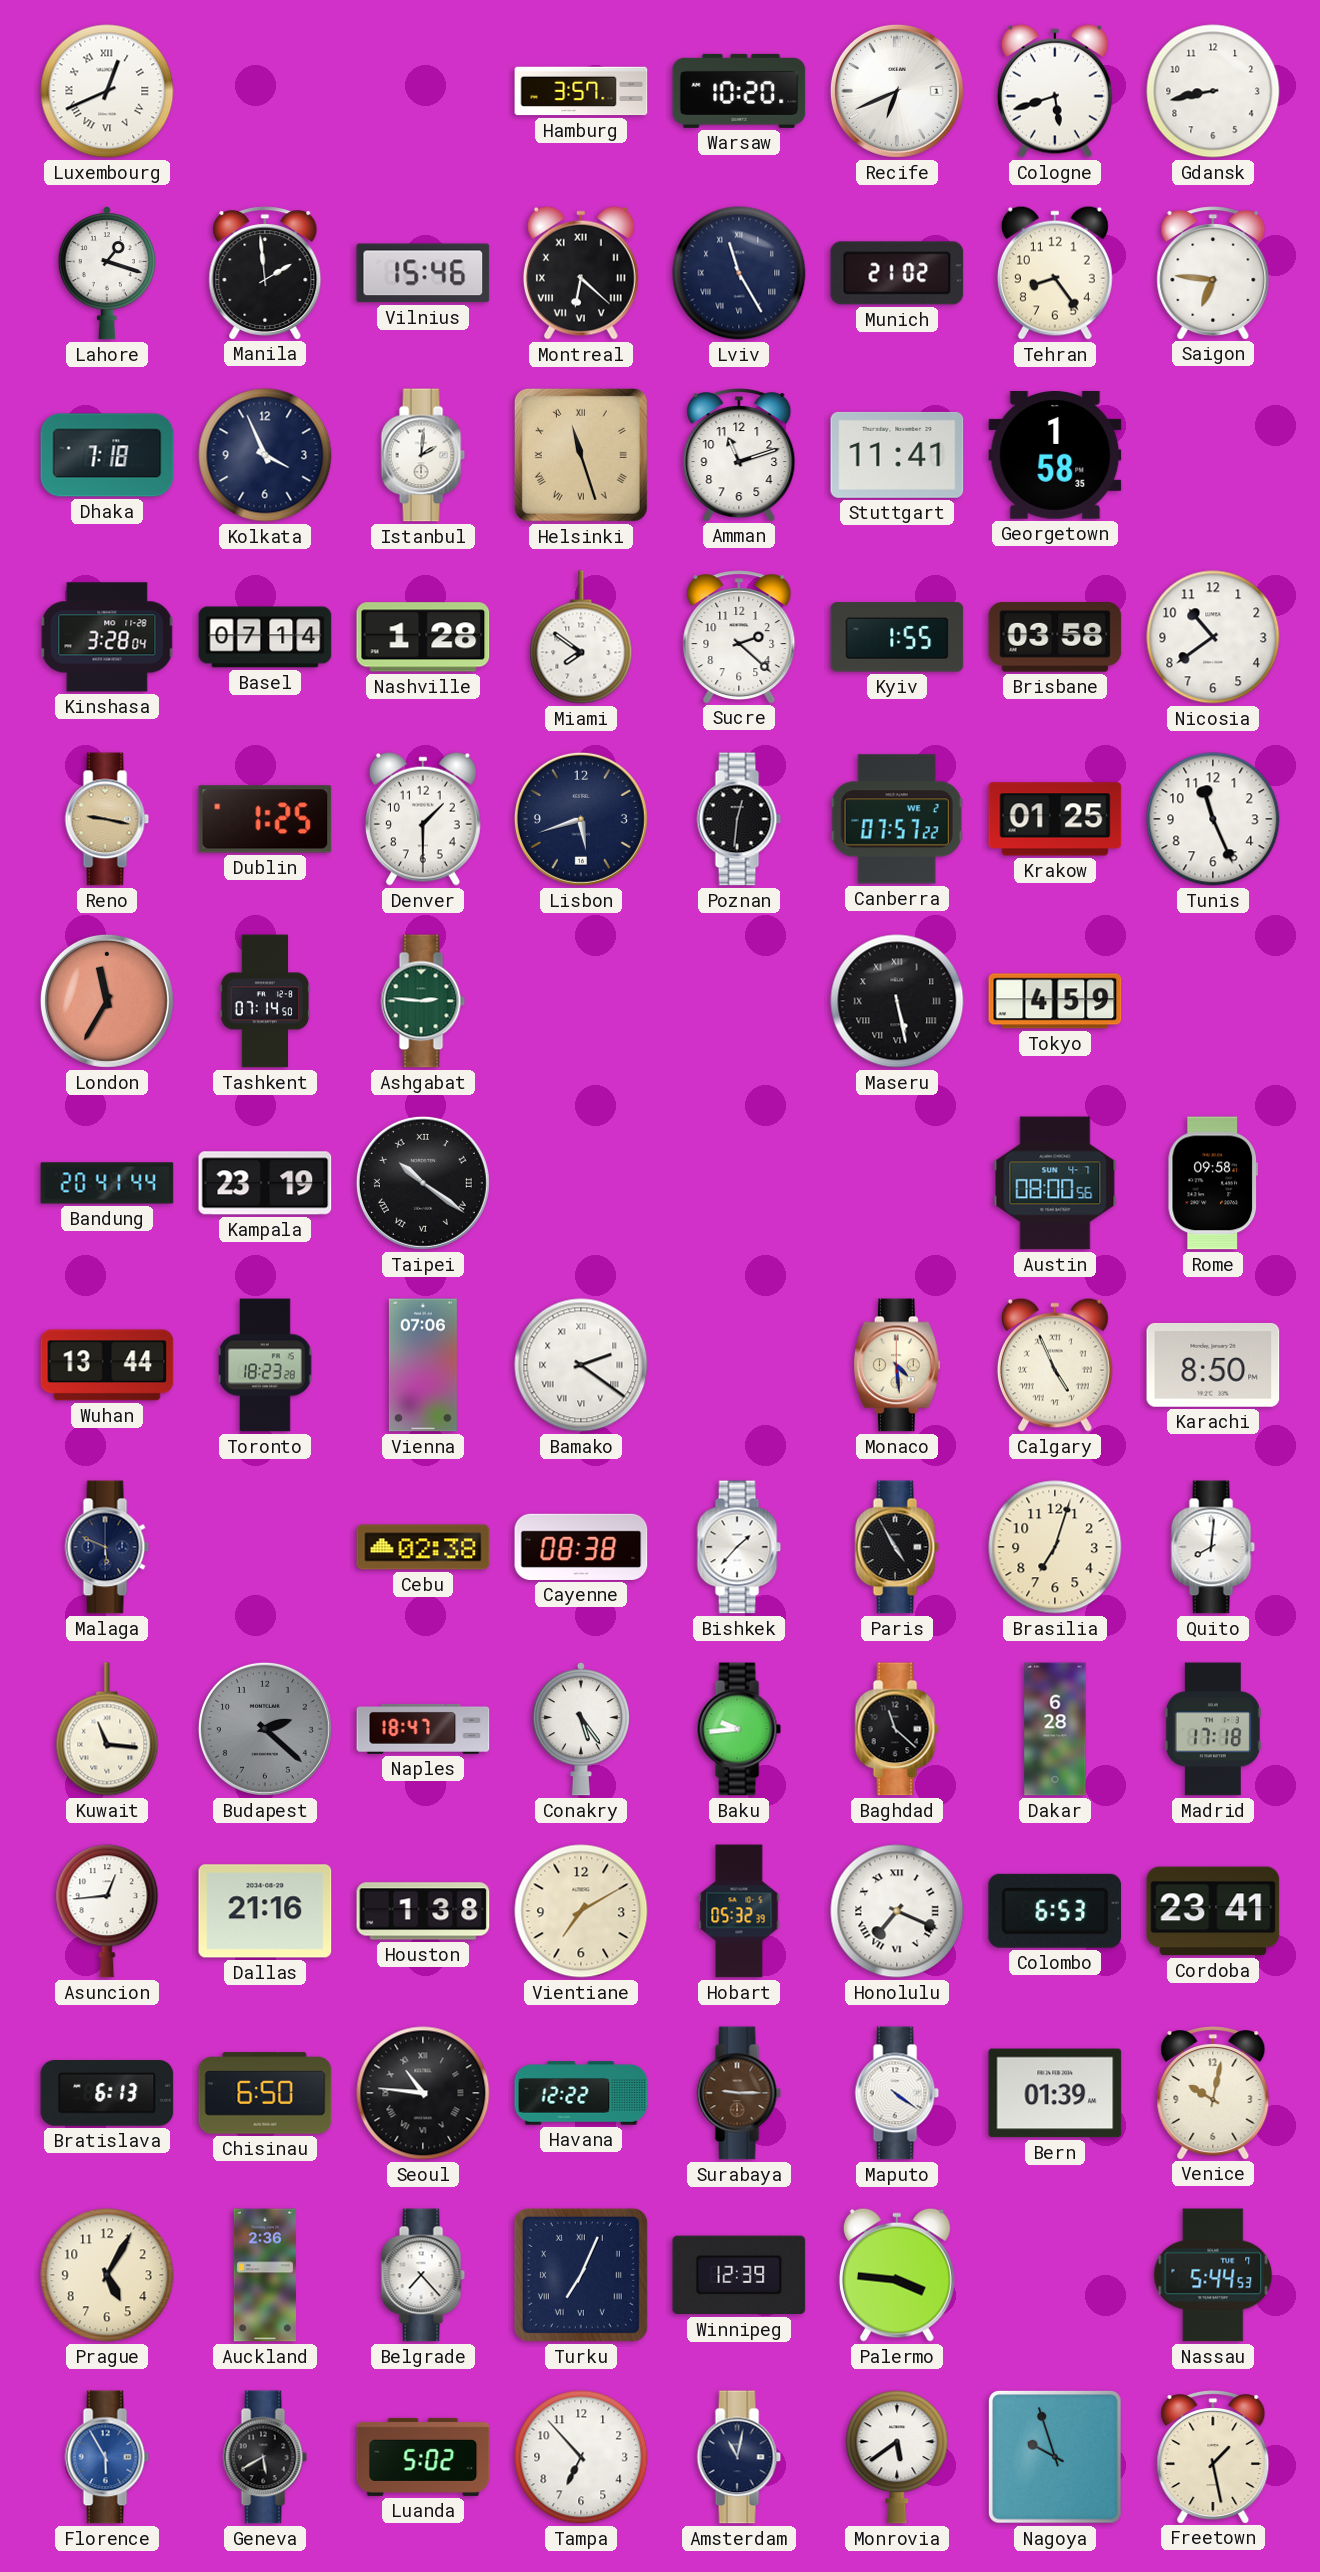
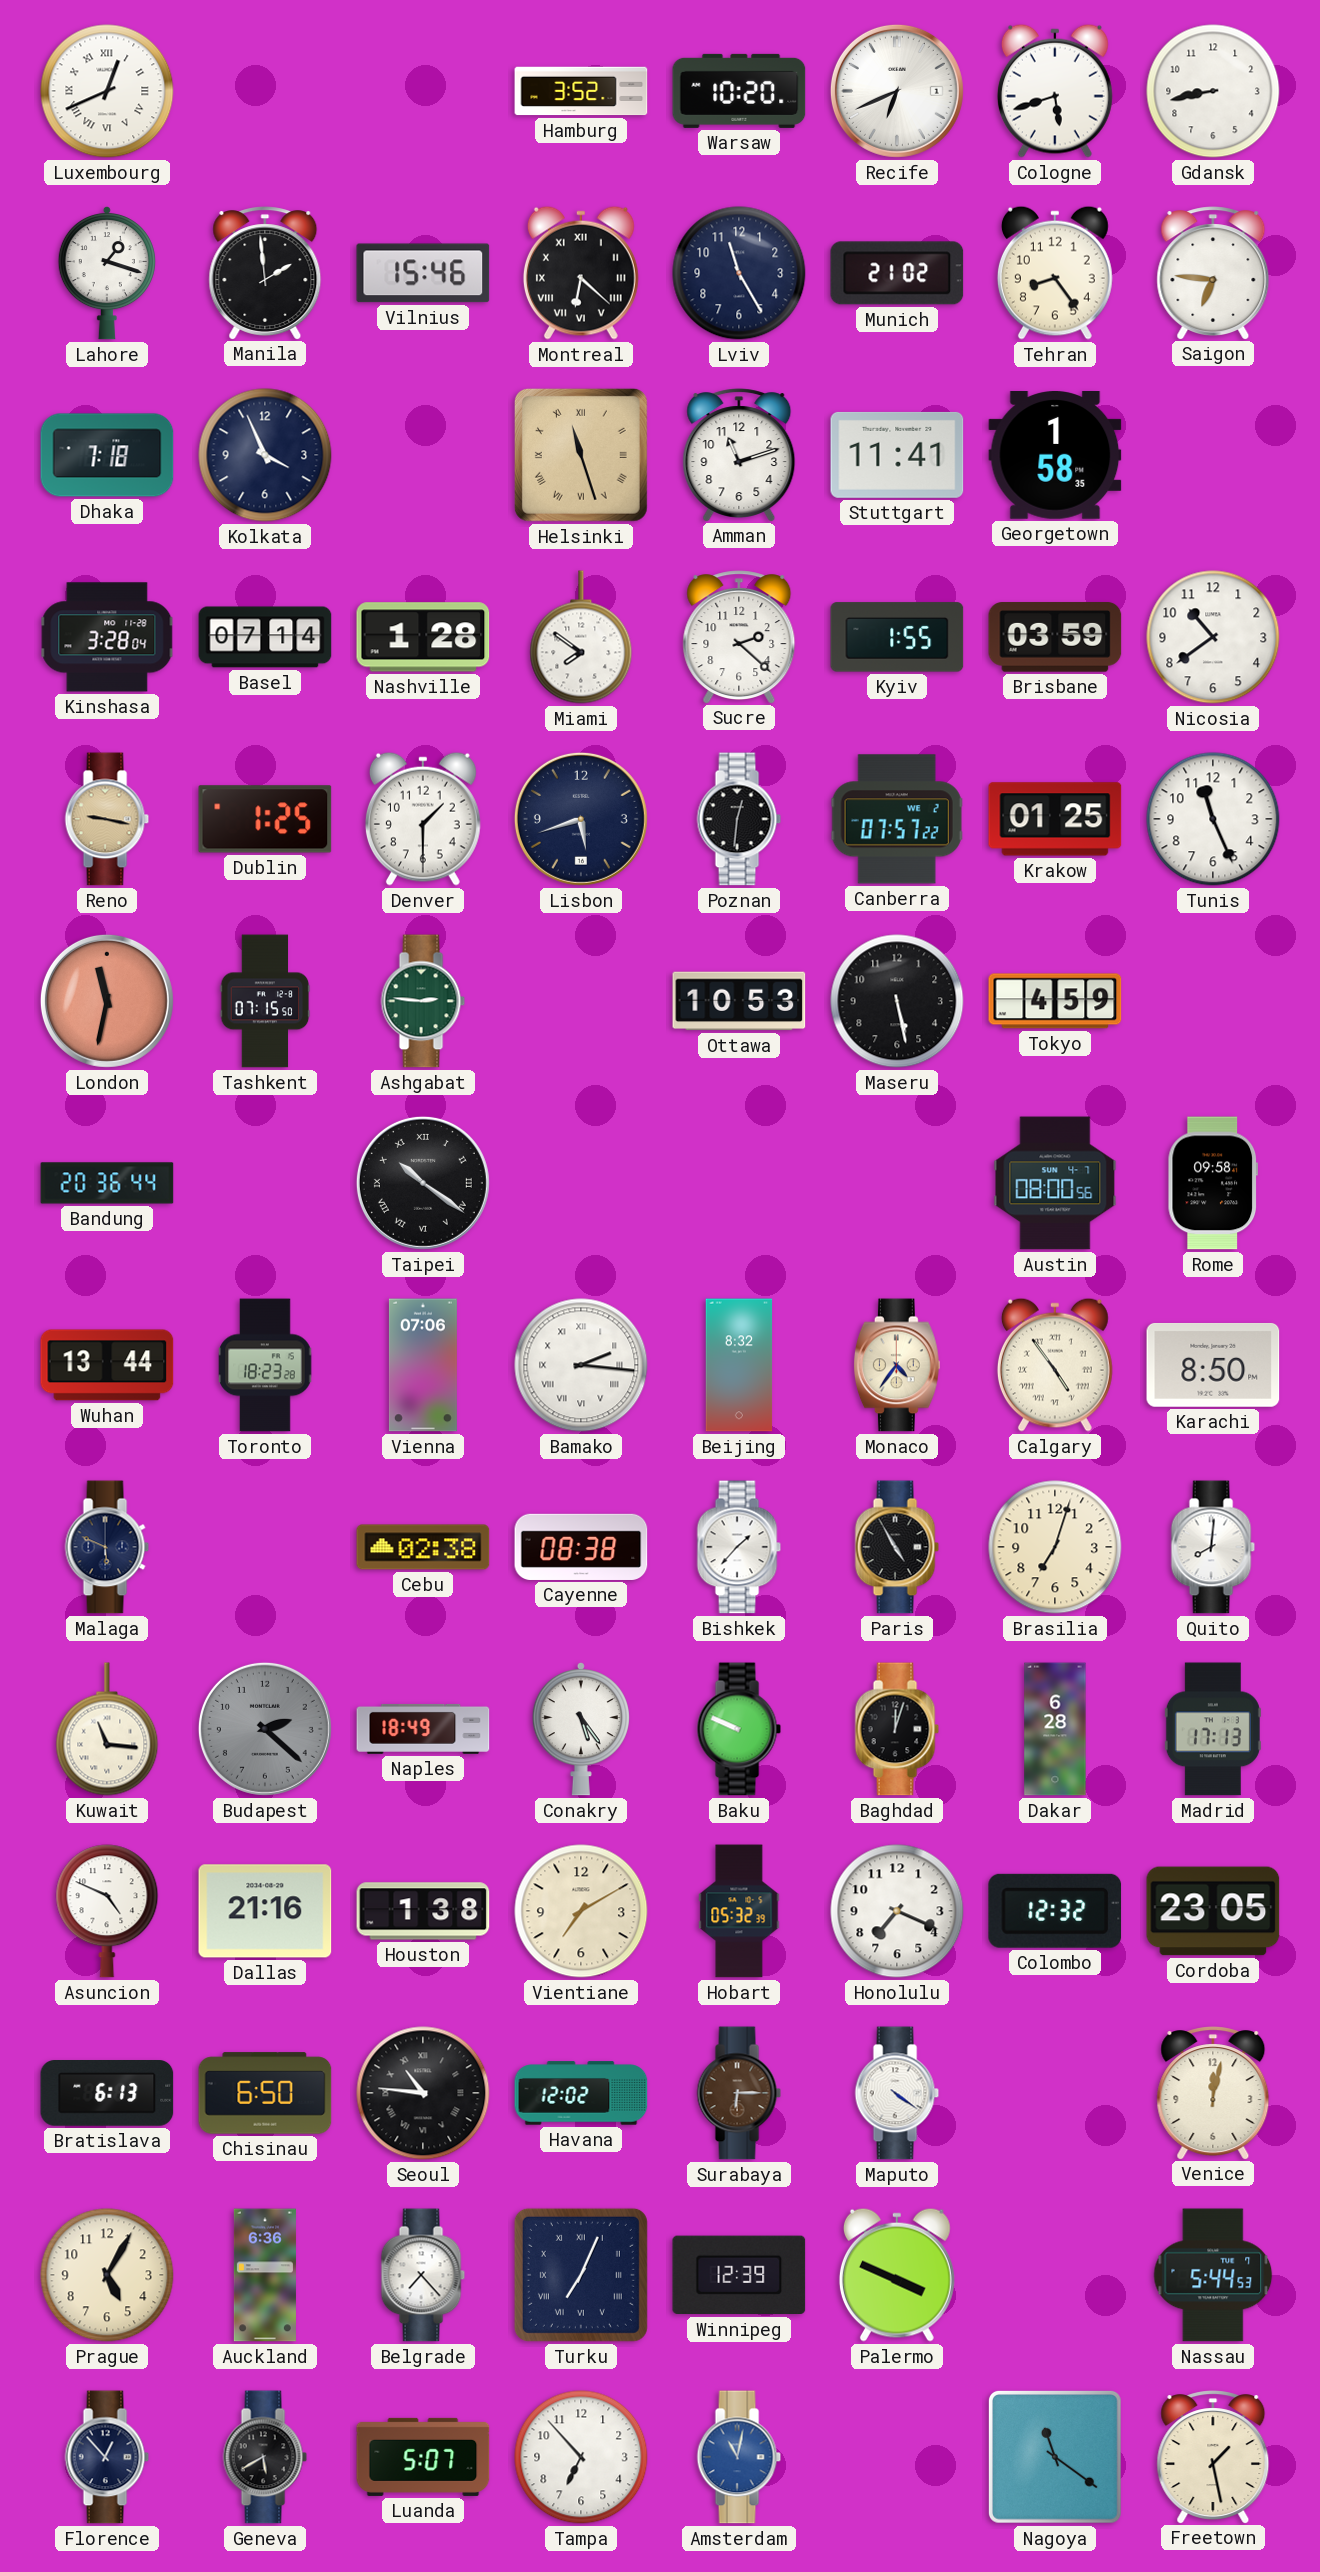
Hamburg: 3:57 -> 3:52
Lviv numerals: Roman -> Arabic
Istanbul: 2:01 -> none
Brisbane: 03:58 -> 03:59
London: 11:35 -> 11:32
Tashkent: 07:14 -> 07:15
Ottawa: none -> 10:53
Maseru numerals: Roman -> Arabic
Bandung: 20:41 -> 20:36
Kampala: 23:19 -> none
Bamako: 2:21 -> 2:16
Beijing: none -> 8:32
Monaco: 4:29 -> 4:36
Calgary: 4:56 -> 4:54
Naples: 18:47 -> 18:49
Baku: 9:44 -> 9:49
Baghdad: 11:22 -> 12:03
Madrid: 17:18 -> 17:13
Asuncion: 12:44 -> 4:49
Honolulu numerals: Roman -> Arabic
Colombo: 6:53 -> 12:32
Cordoba: 23:41 -> 23:05
Havana: 12:22 -> 12:02
Surabaya: 9:15 -> 6:15
Bern: 01:39 -> none
Venice: 10:02 -> 12:02
Auckland: 2:36 -> 6:36
Palermo: 3:46 -> 3:49
Florence: 5:55 -> 12:53
Florence dial: blue -> navy
Luanda: 5:02 -> 5:07
Amsterdam dial: navy -> blue
Monrovia: 5:39 -> none
Nagoya: 9:57 -> 11:21
